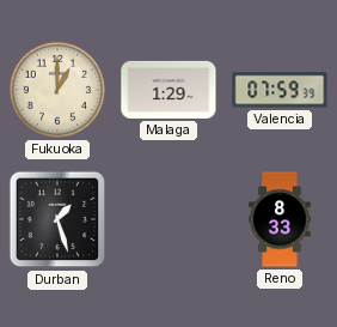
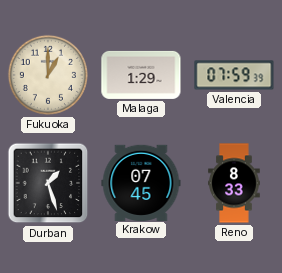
Krakow: none -> 07:45
